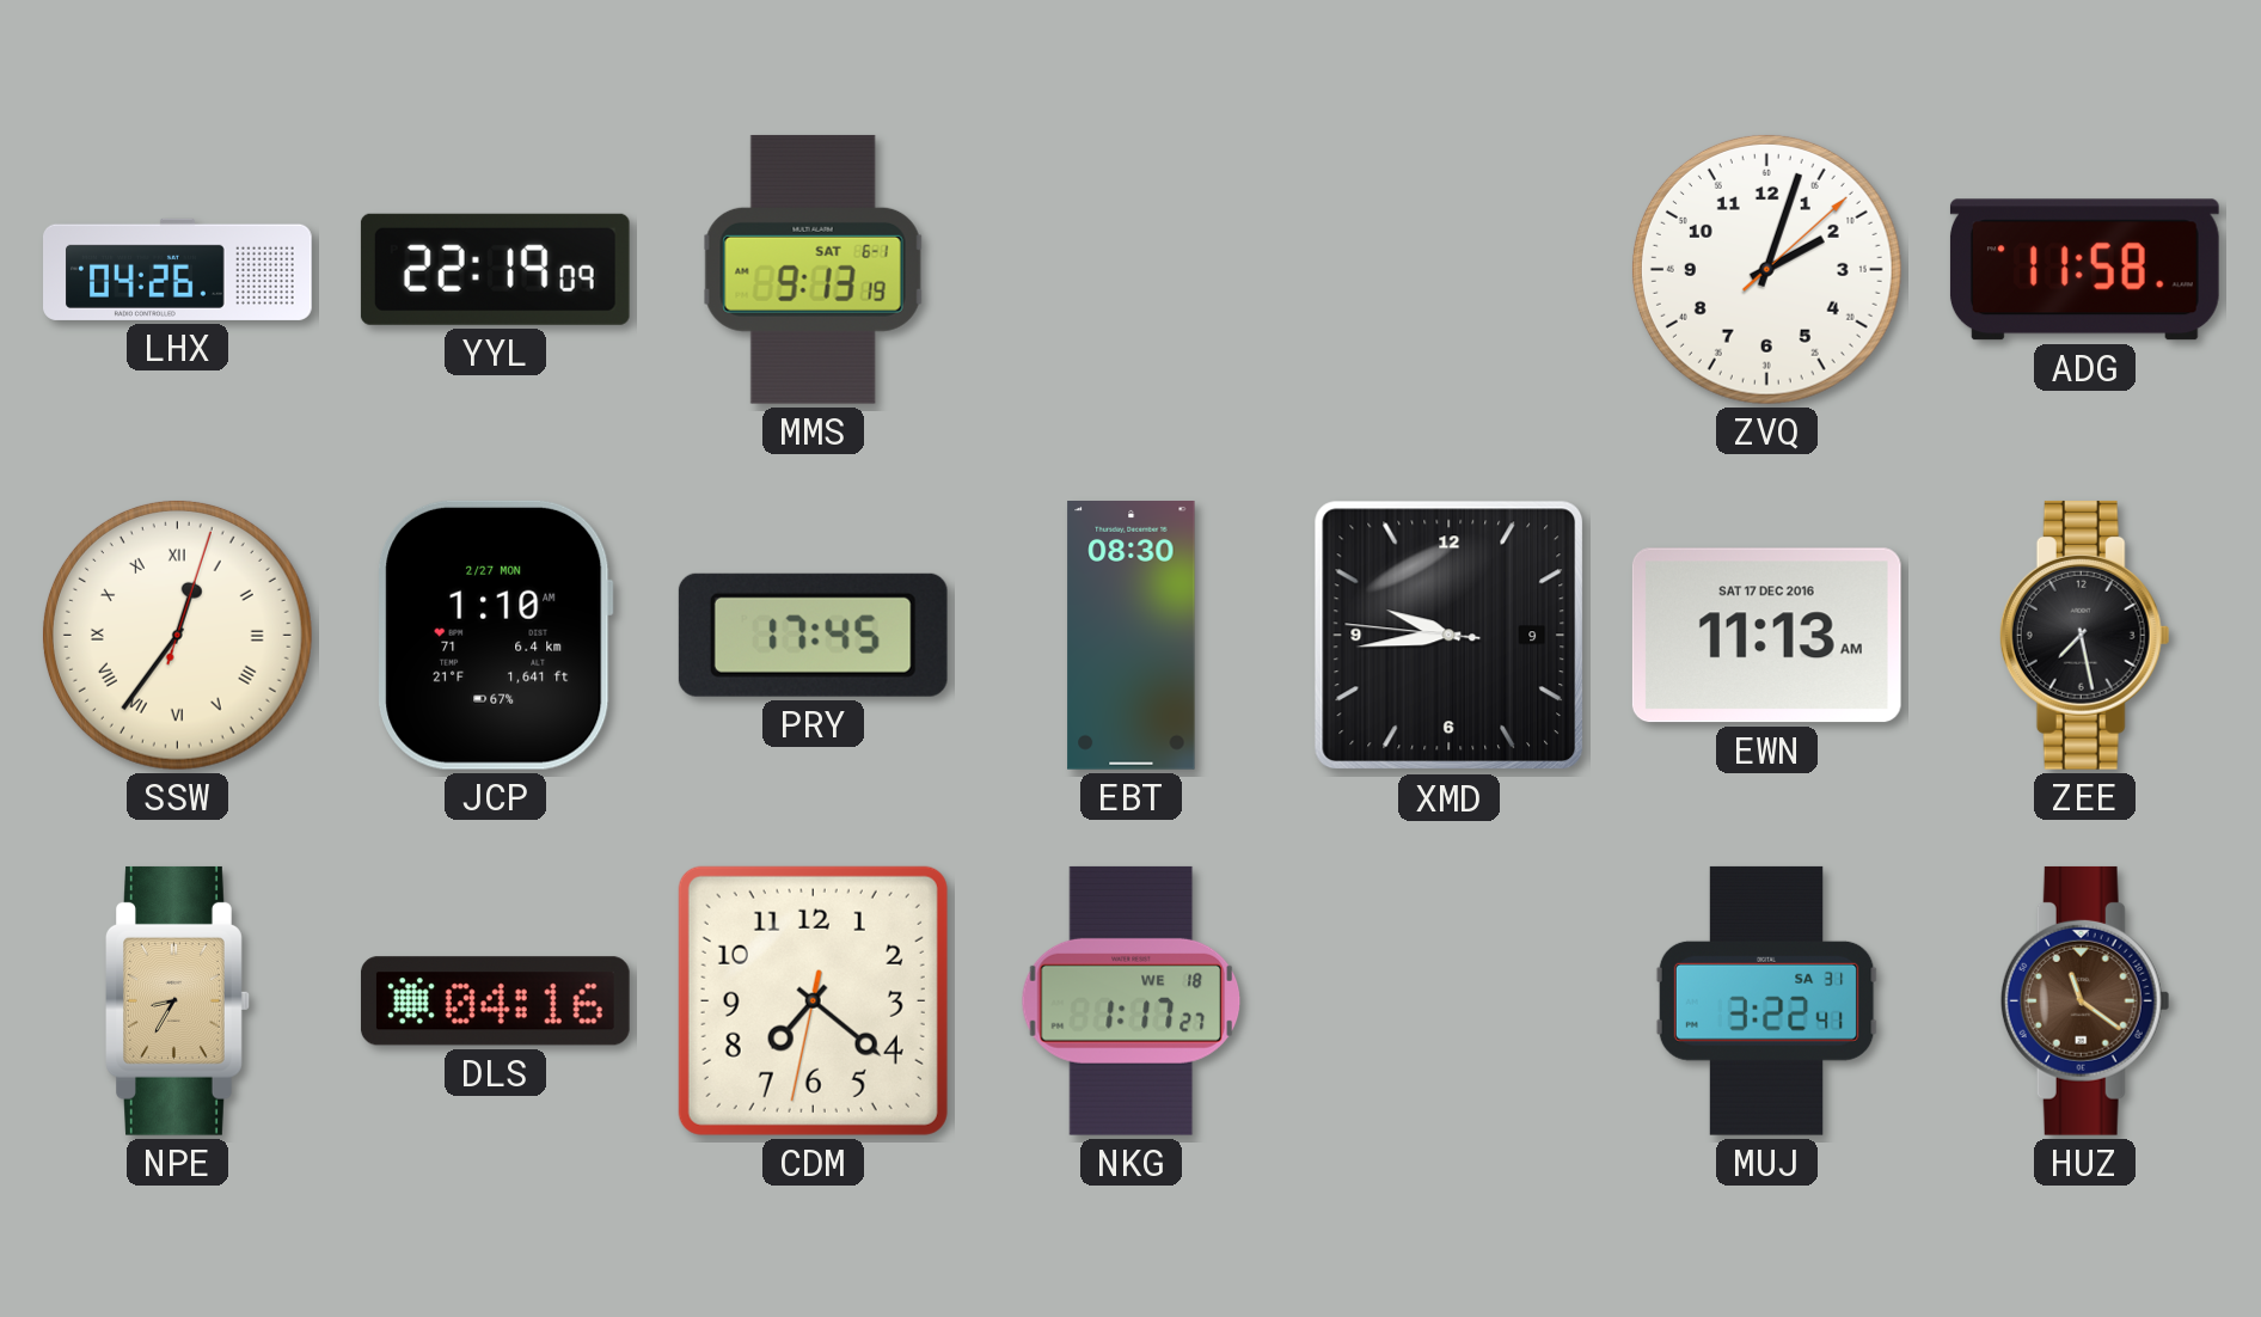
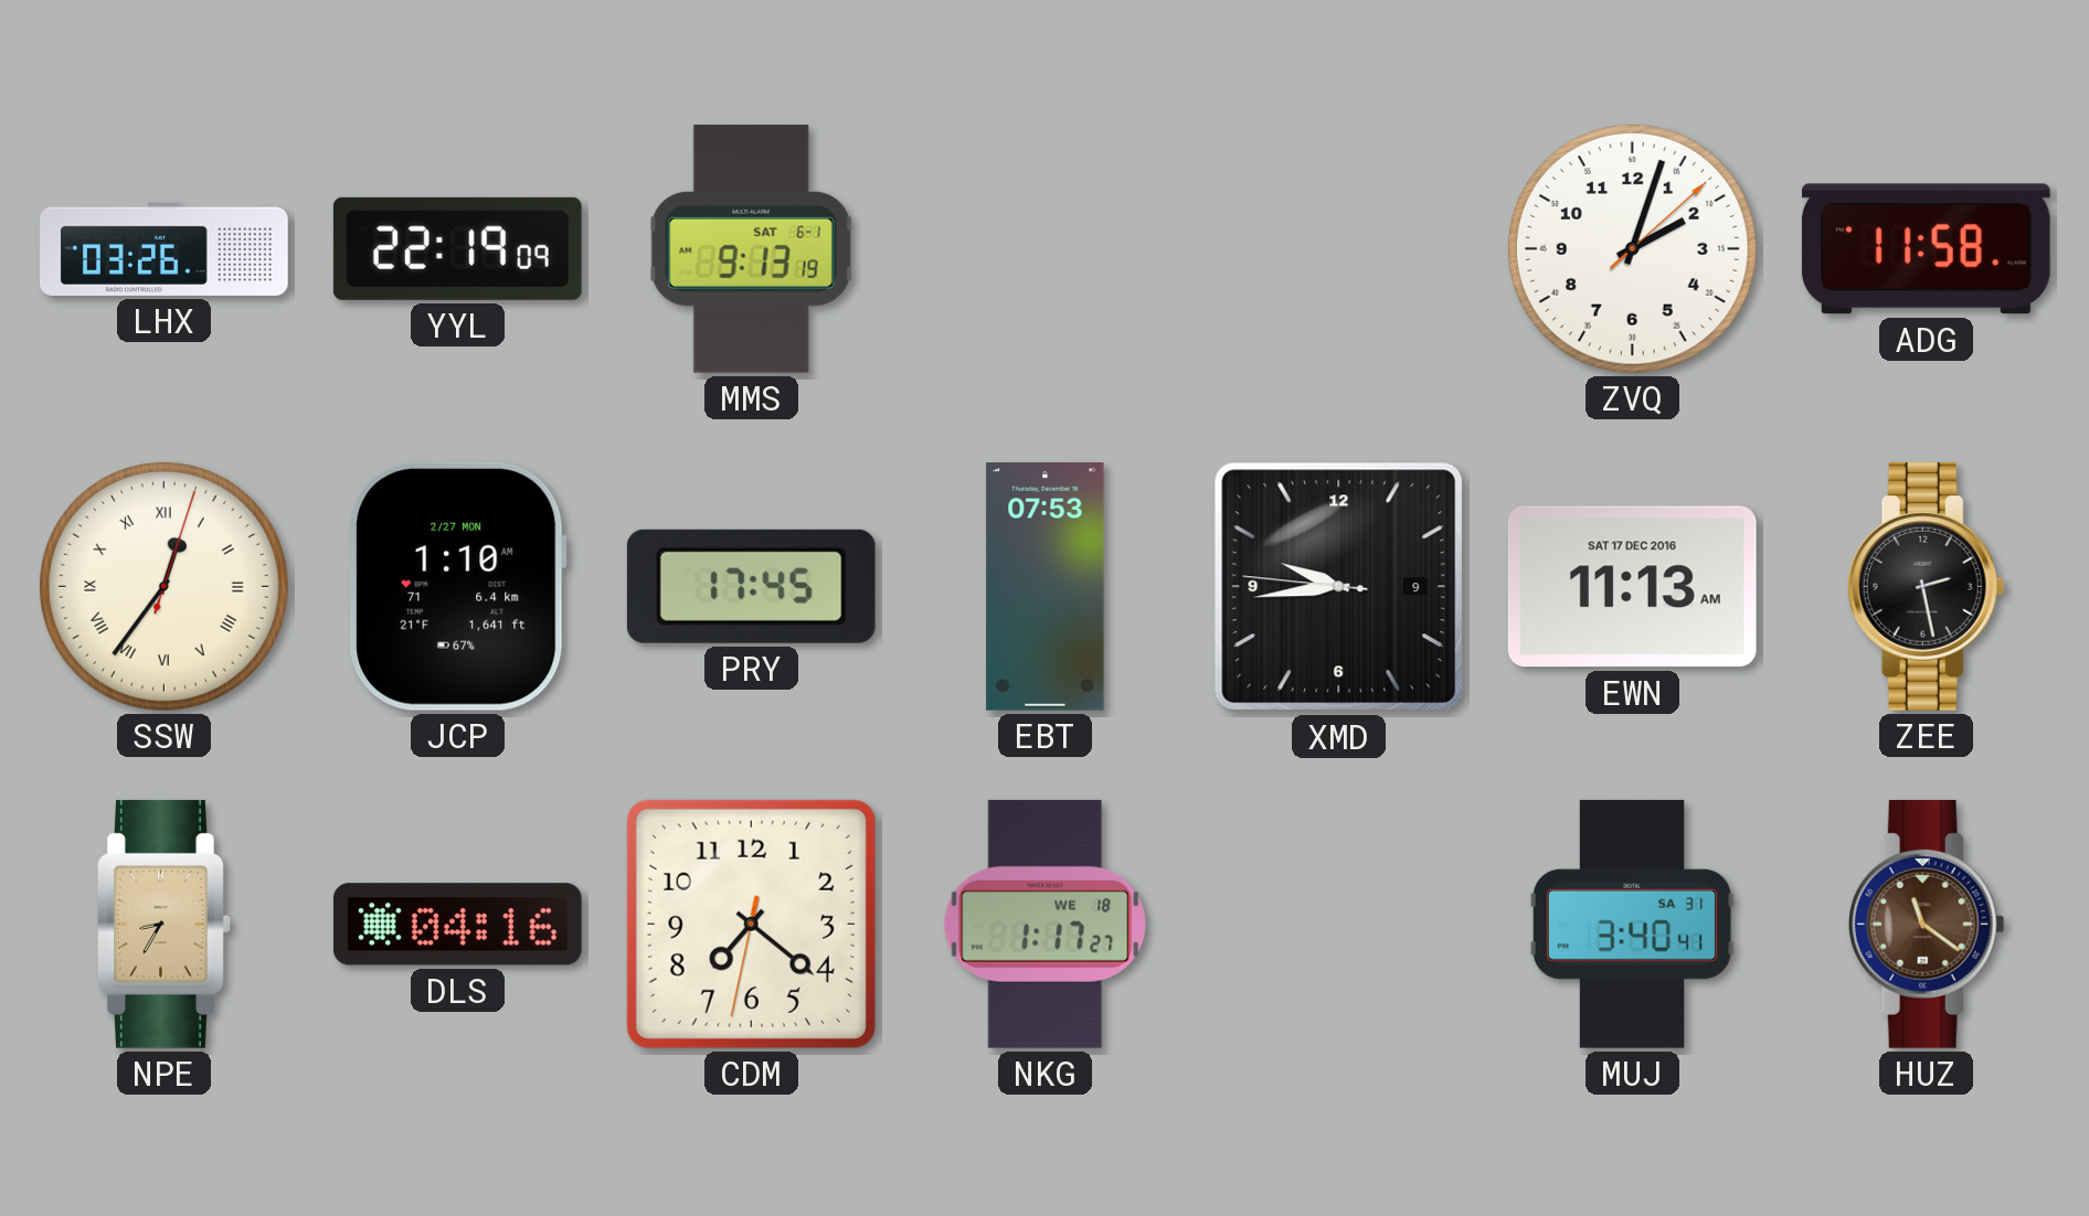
LHX: 04:26 -> 03:26
EBT: 08:30 -> 07:53
ZEE: 7:28 -> 2:28
MUJ: 3:22 -> 3:40
